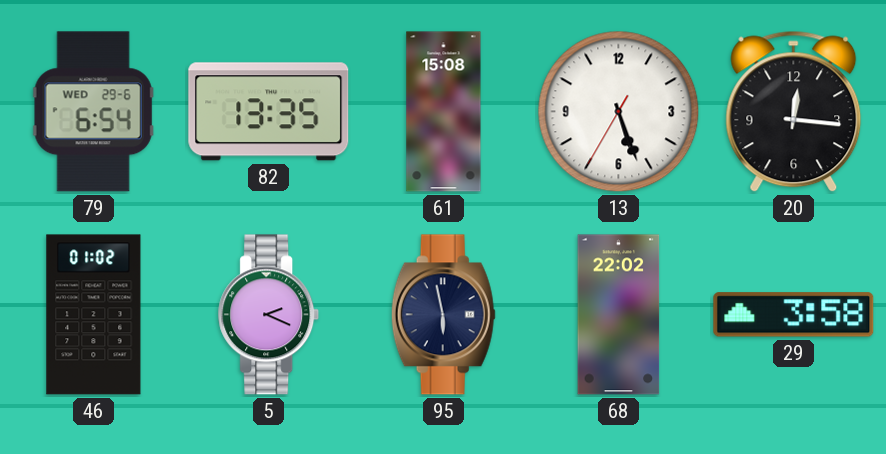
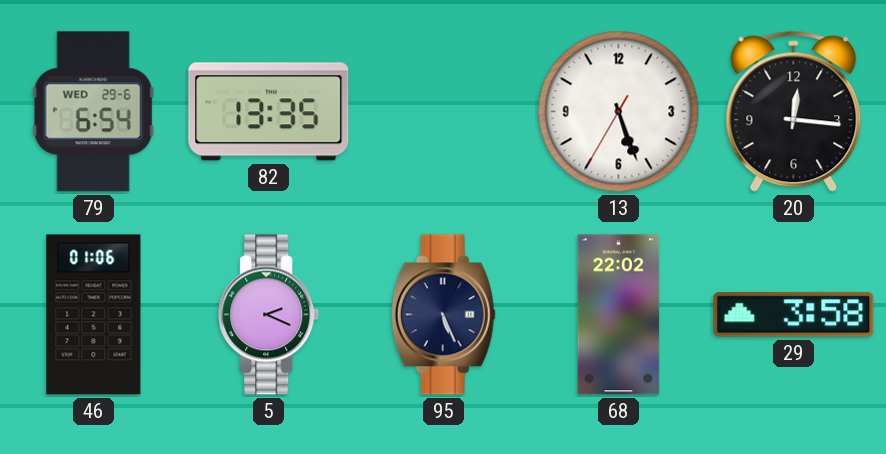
61: 15:08 -> none
46: 01:02 -> 01:06
95: 5:58 -> 5:26
